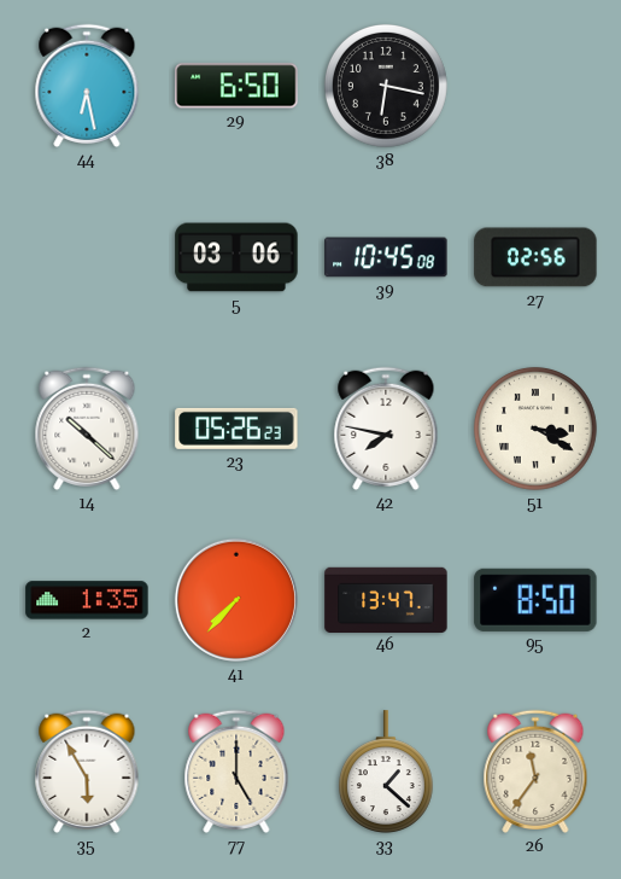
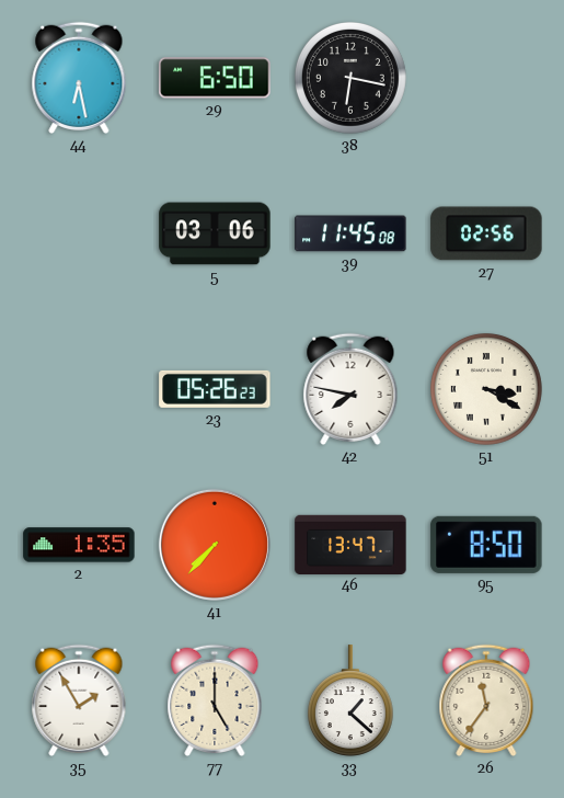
39: 10:45 -> 11:45
14: 10:22 -> none
35: 5:55 -> 1:55
